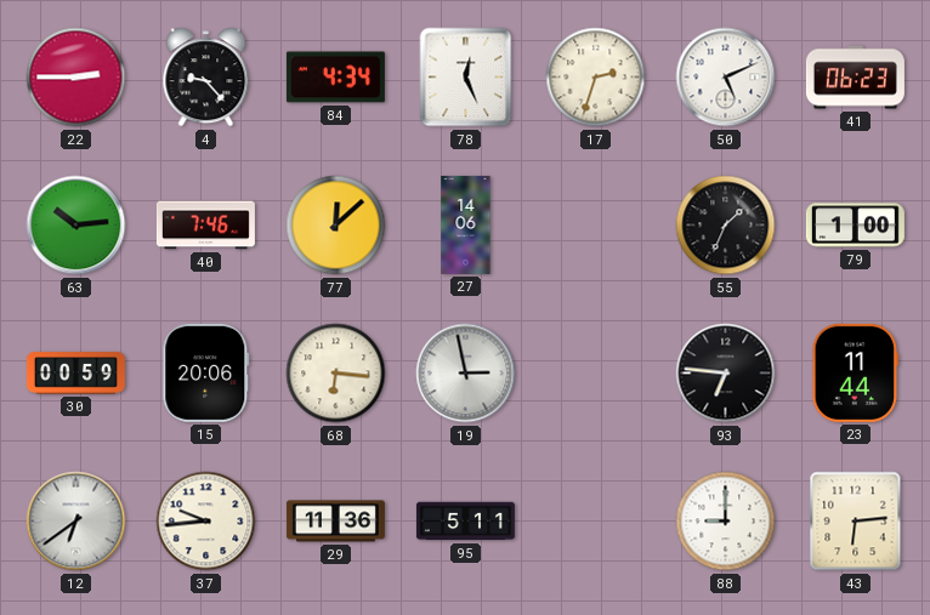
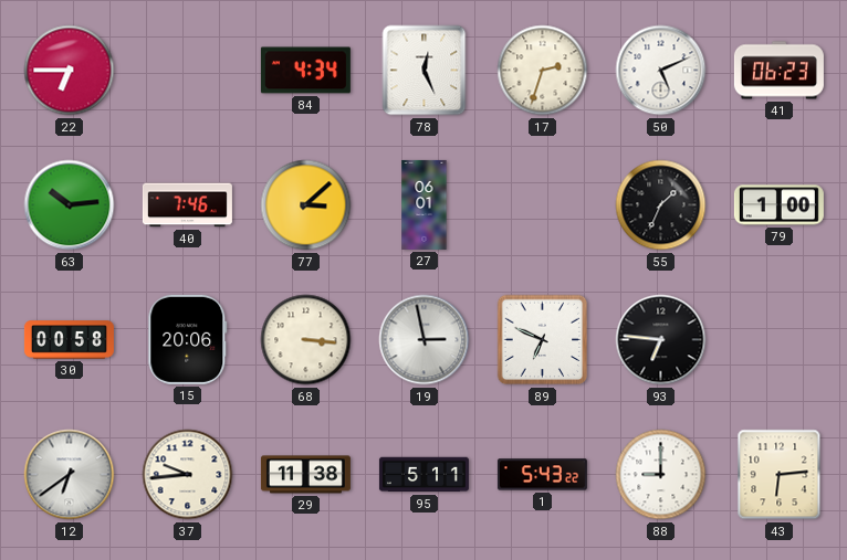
22: 2:45 -> 6:45
4: 9:23 -> none
77: 12:08 -> 3:08
27: 14:06 -> 06:01
30: 00:59 -> 00:58
68: 6:16 -> 3:16
89: none -> 6:49
23: 11:44 -> none
29: 11:36 -> 11:38
1: none -> 5:43
